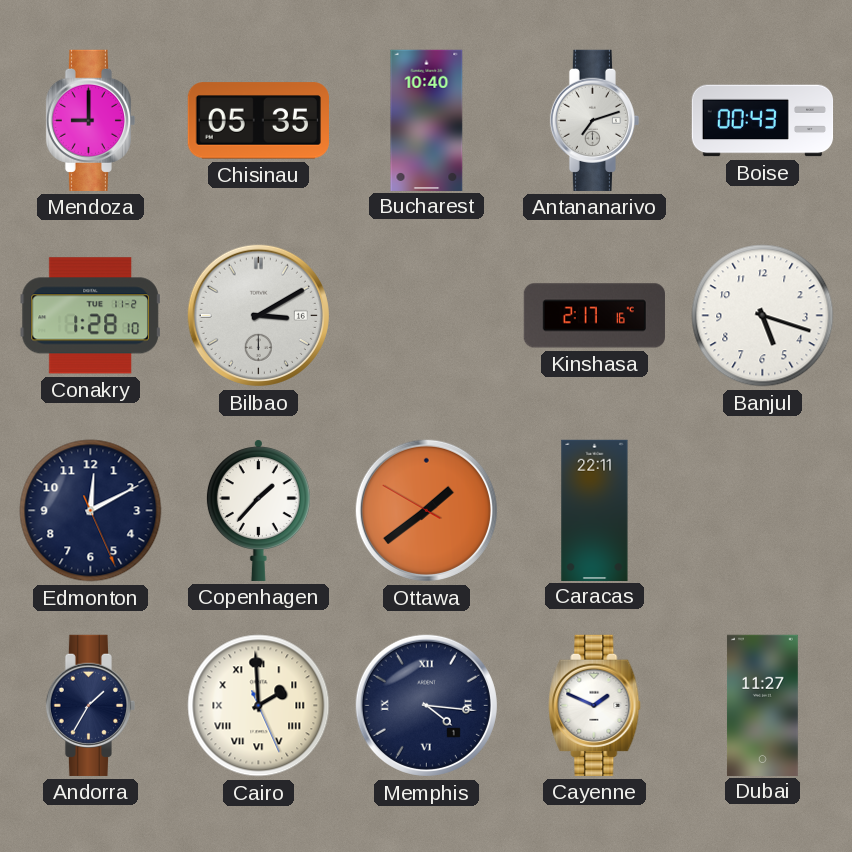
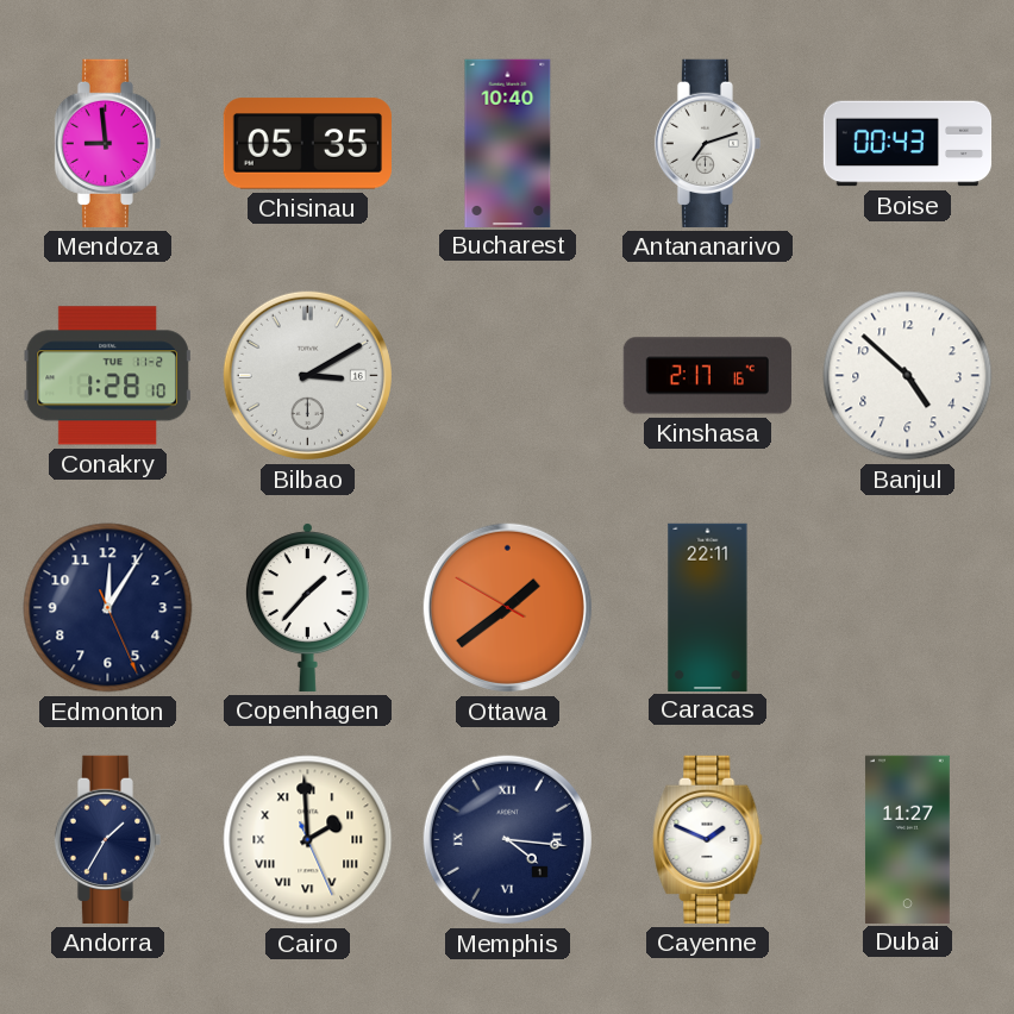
Mendoza: 9:00 -> 8:59
Banjul: 5:18 -> 4:52
Edmonton: 12:10 -> 12:05
